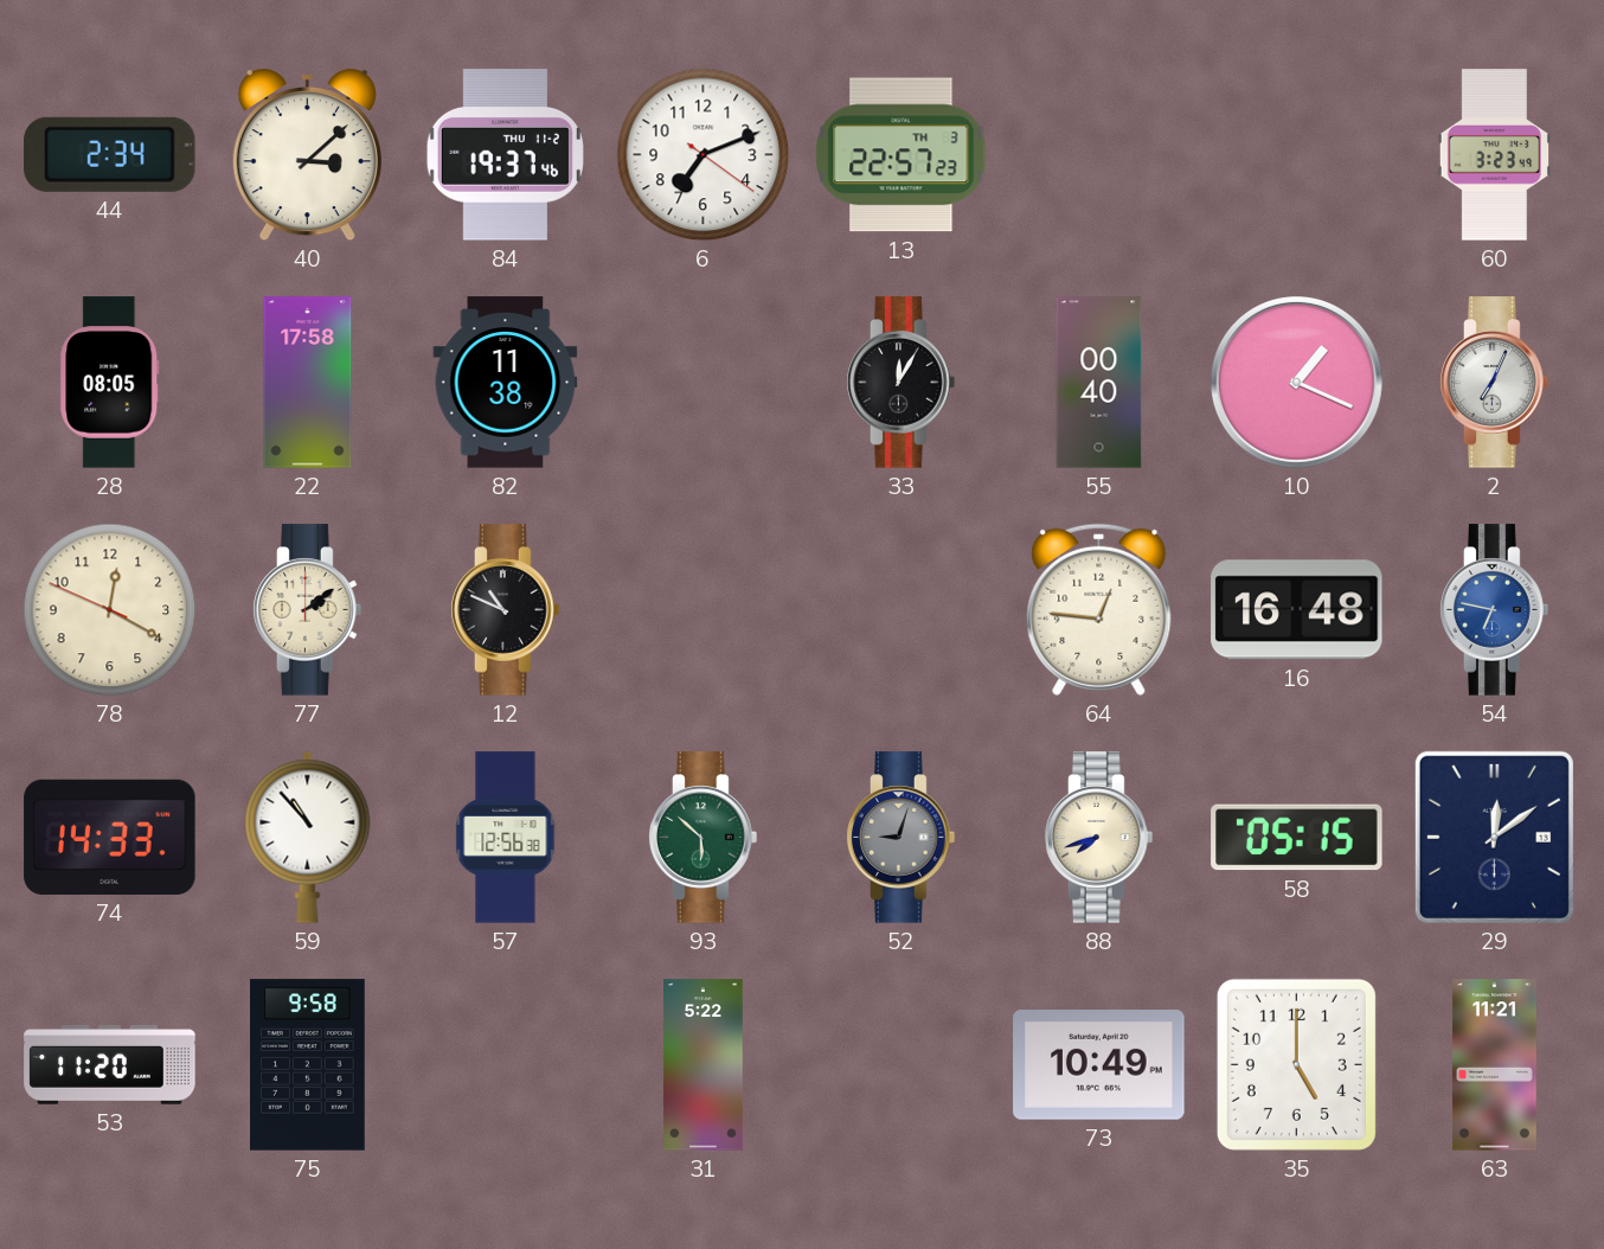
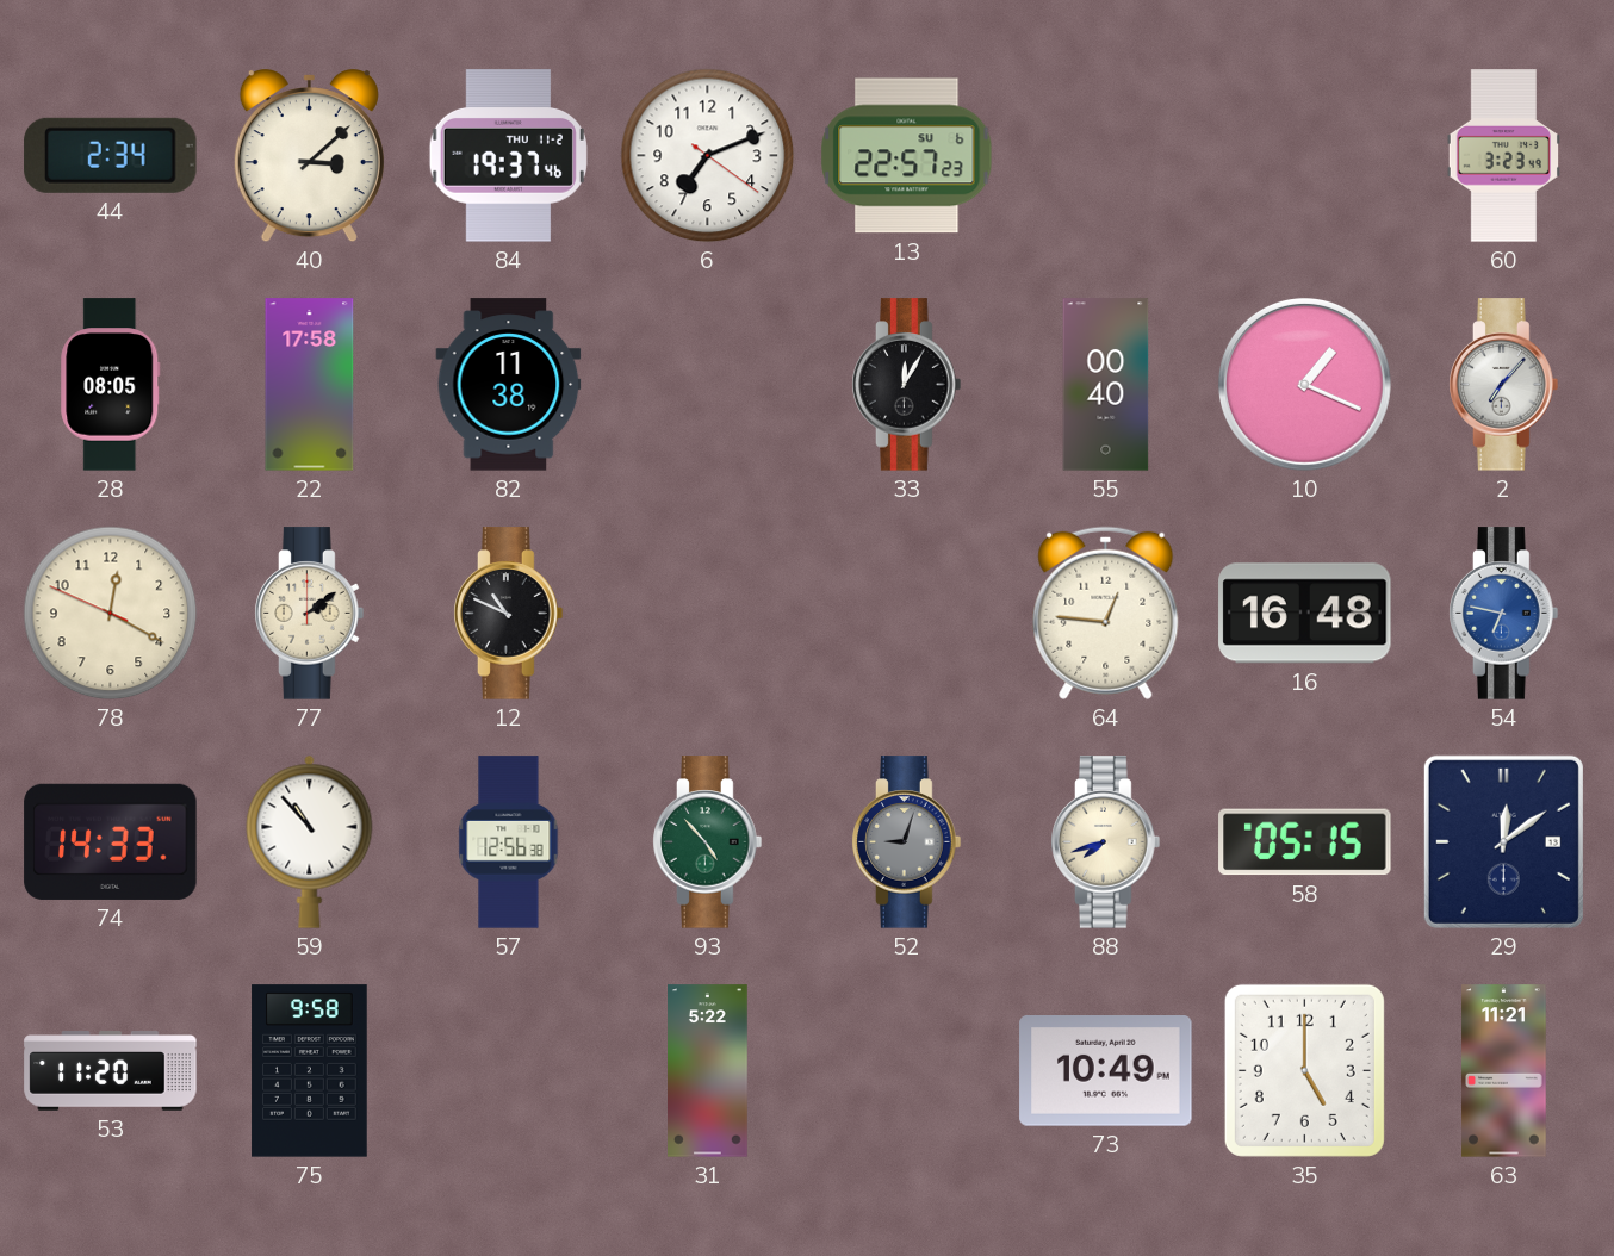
13 date: TH 3 -> SU 6
2: 7:04 -> 7:07
93: 5:52 -> 4:53
